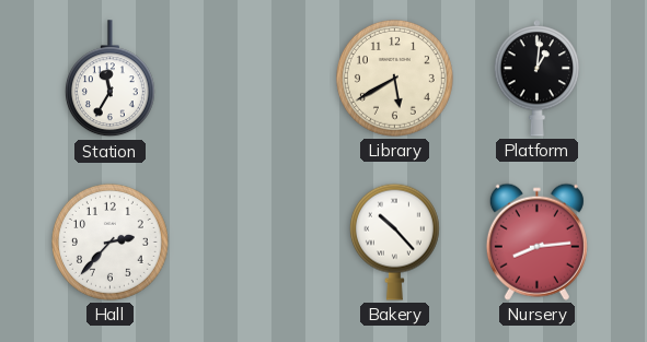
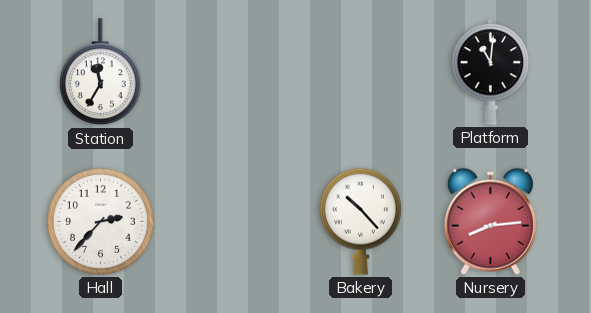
Library: 5:40 -> none
Platform: 1:01 -> 11:01
